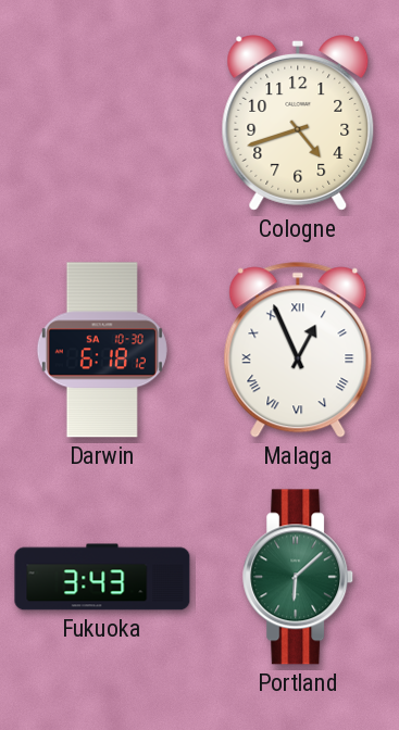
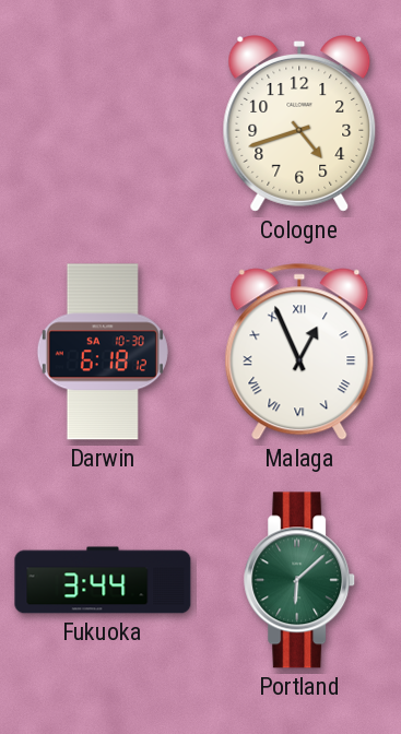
Fukuoka: 3:43 -> 3:44
